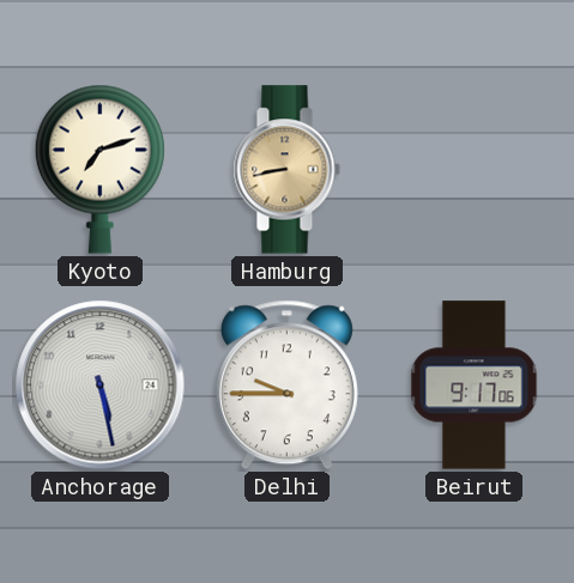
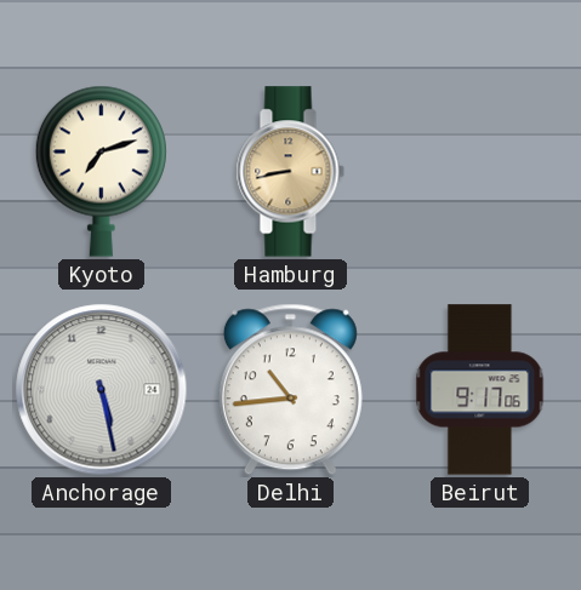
Delhi: 9:45 -> 10:44
